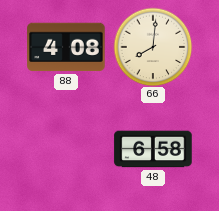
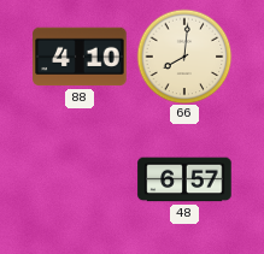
88: 4:08 -> 4:10
48: 6:58 -> 6:57
